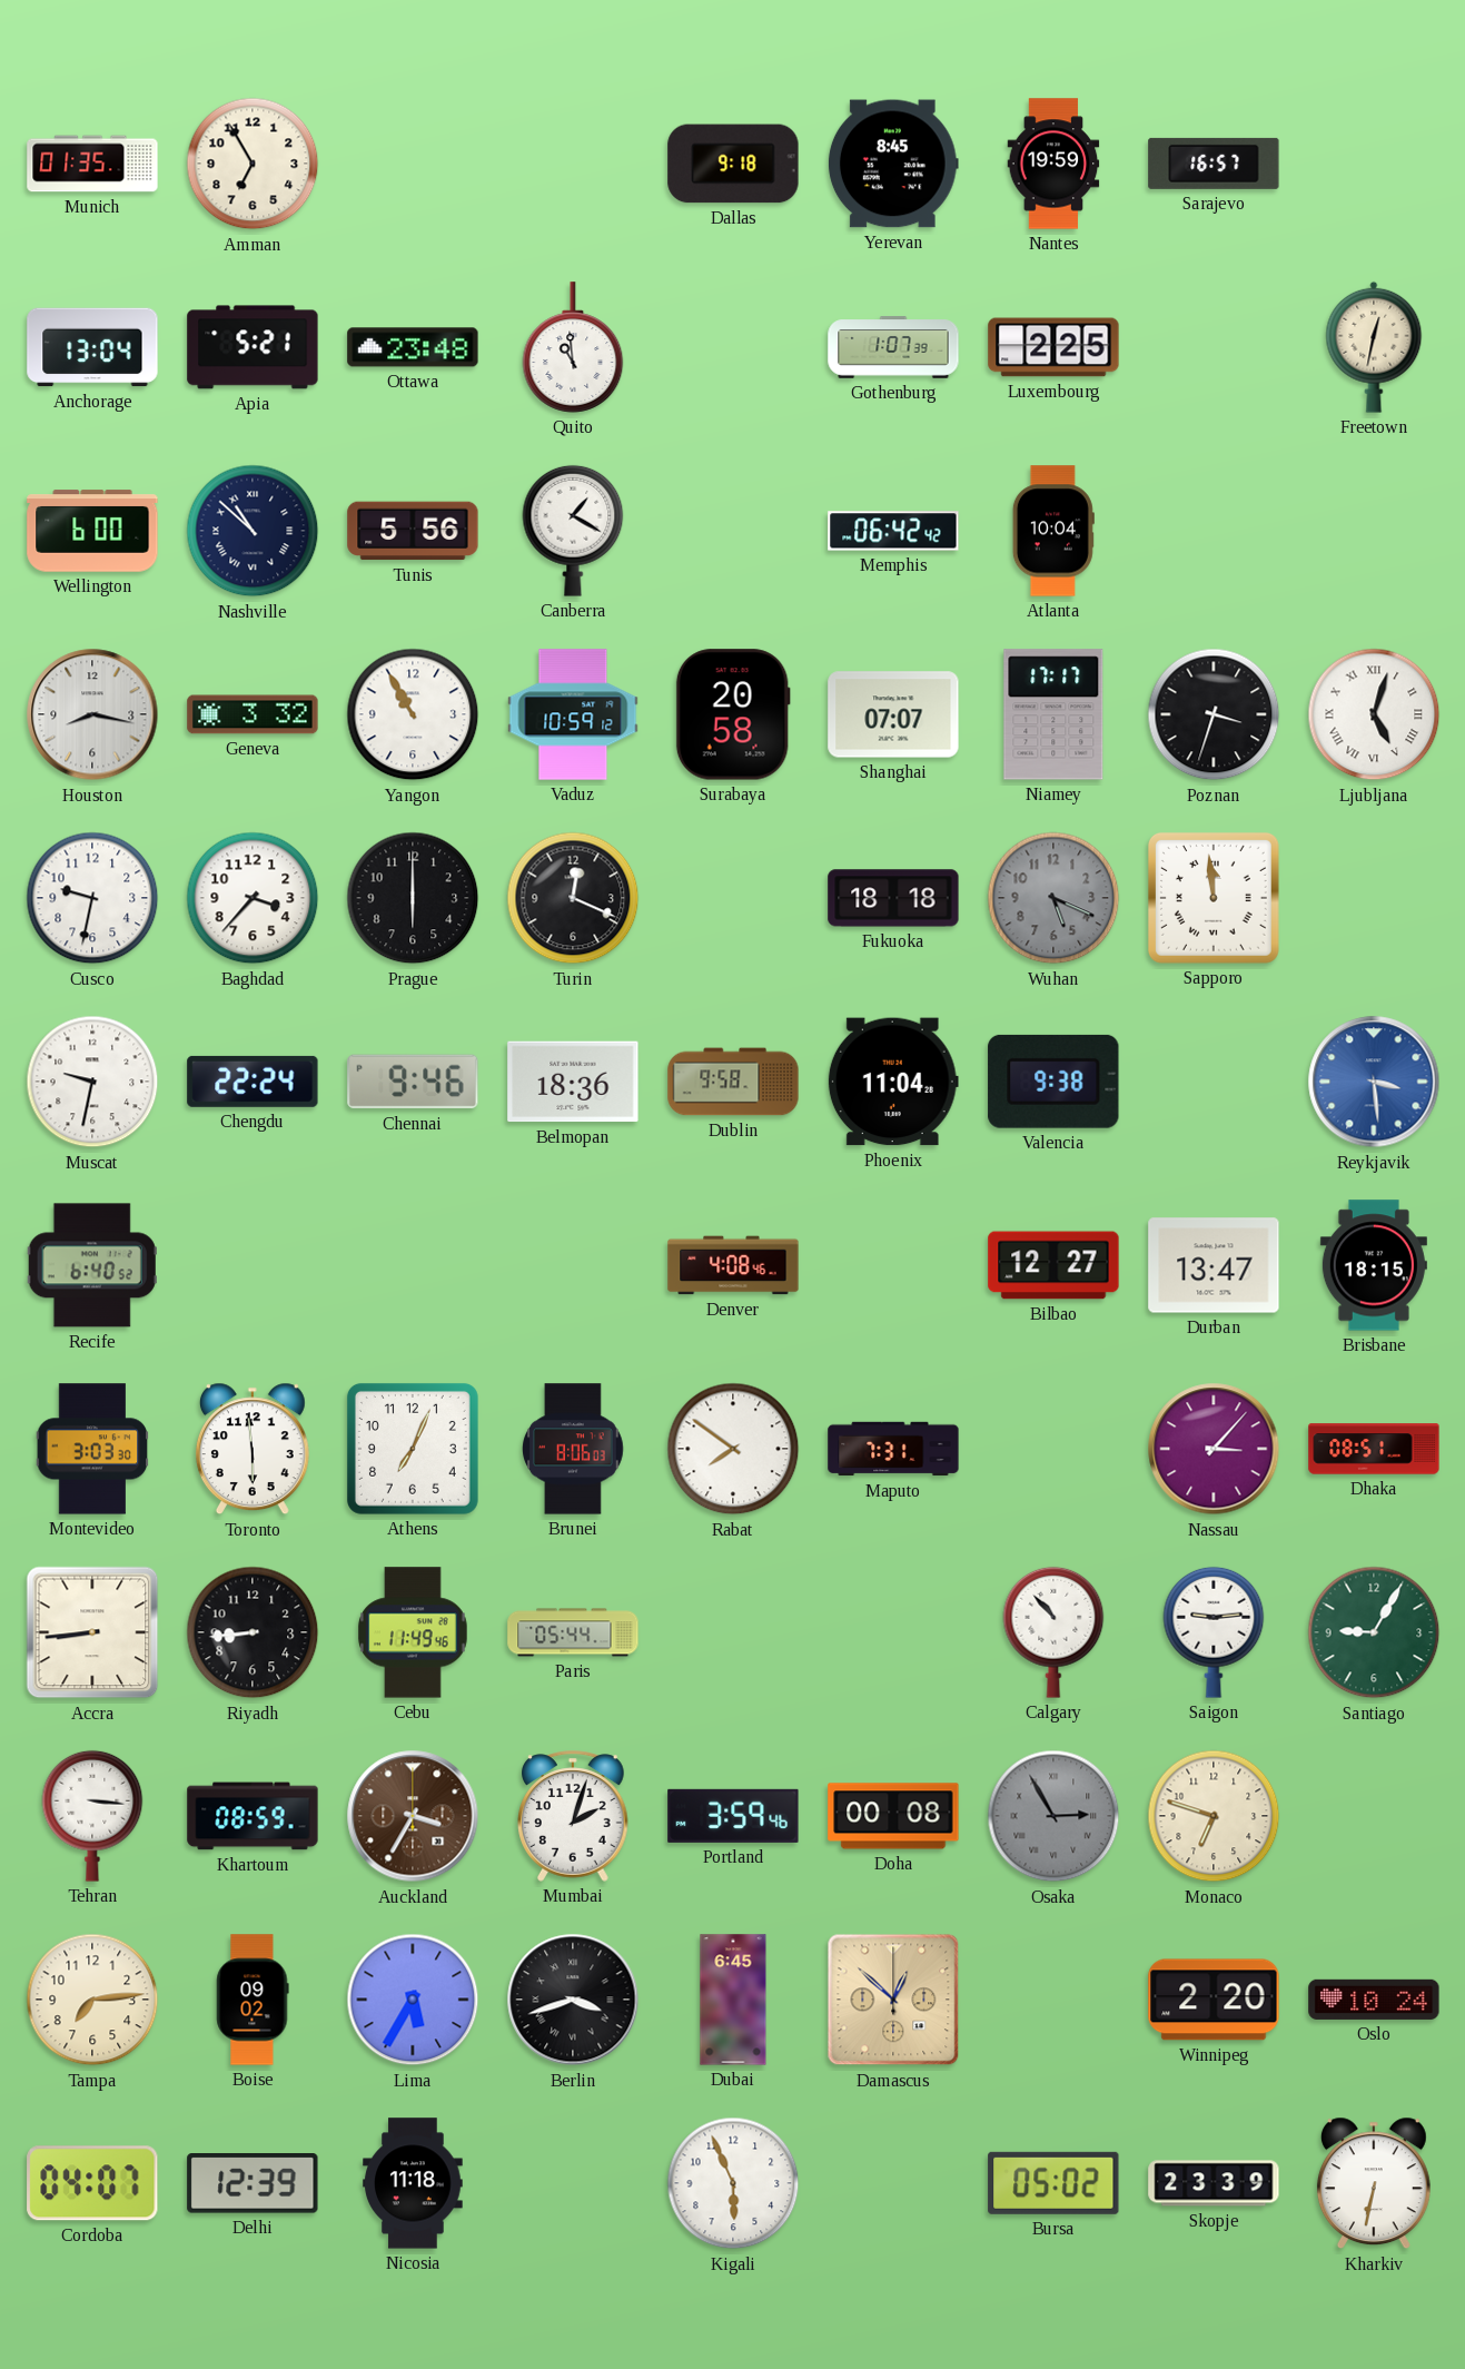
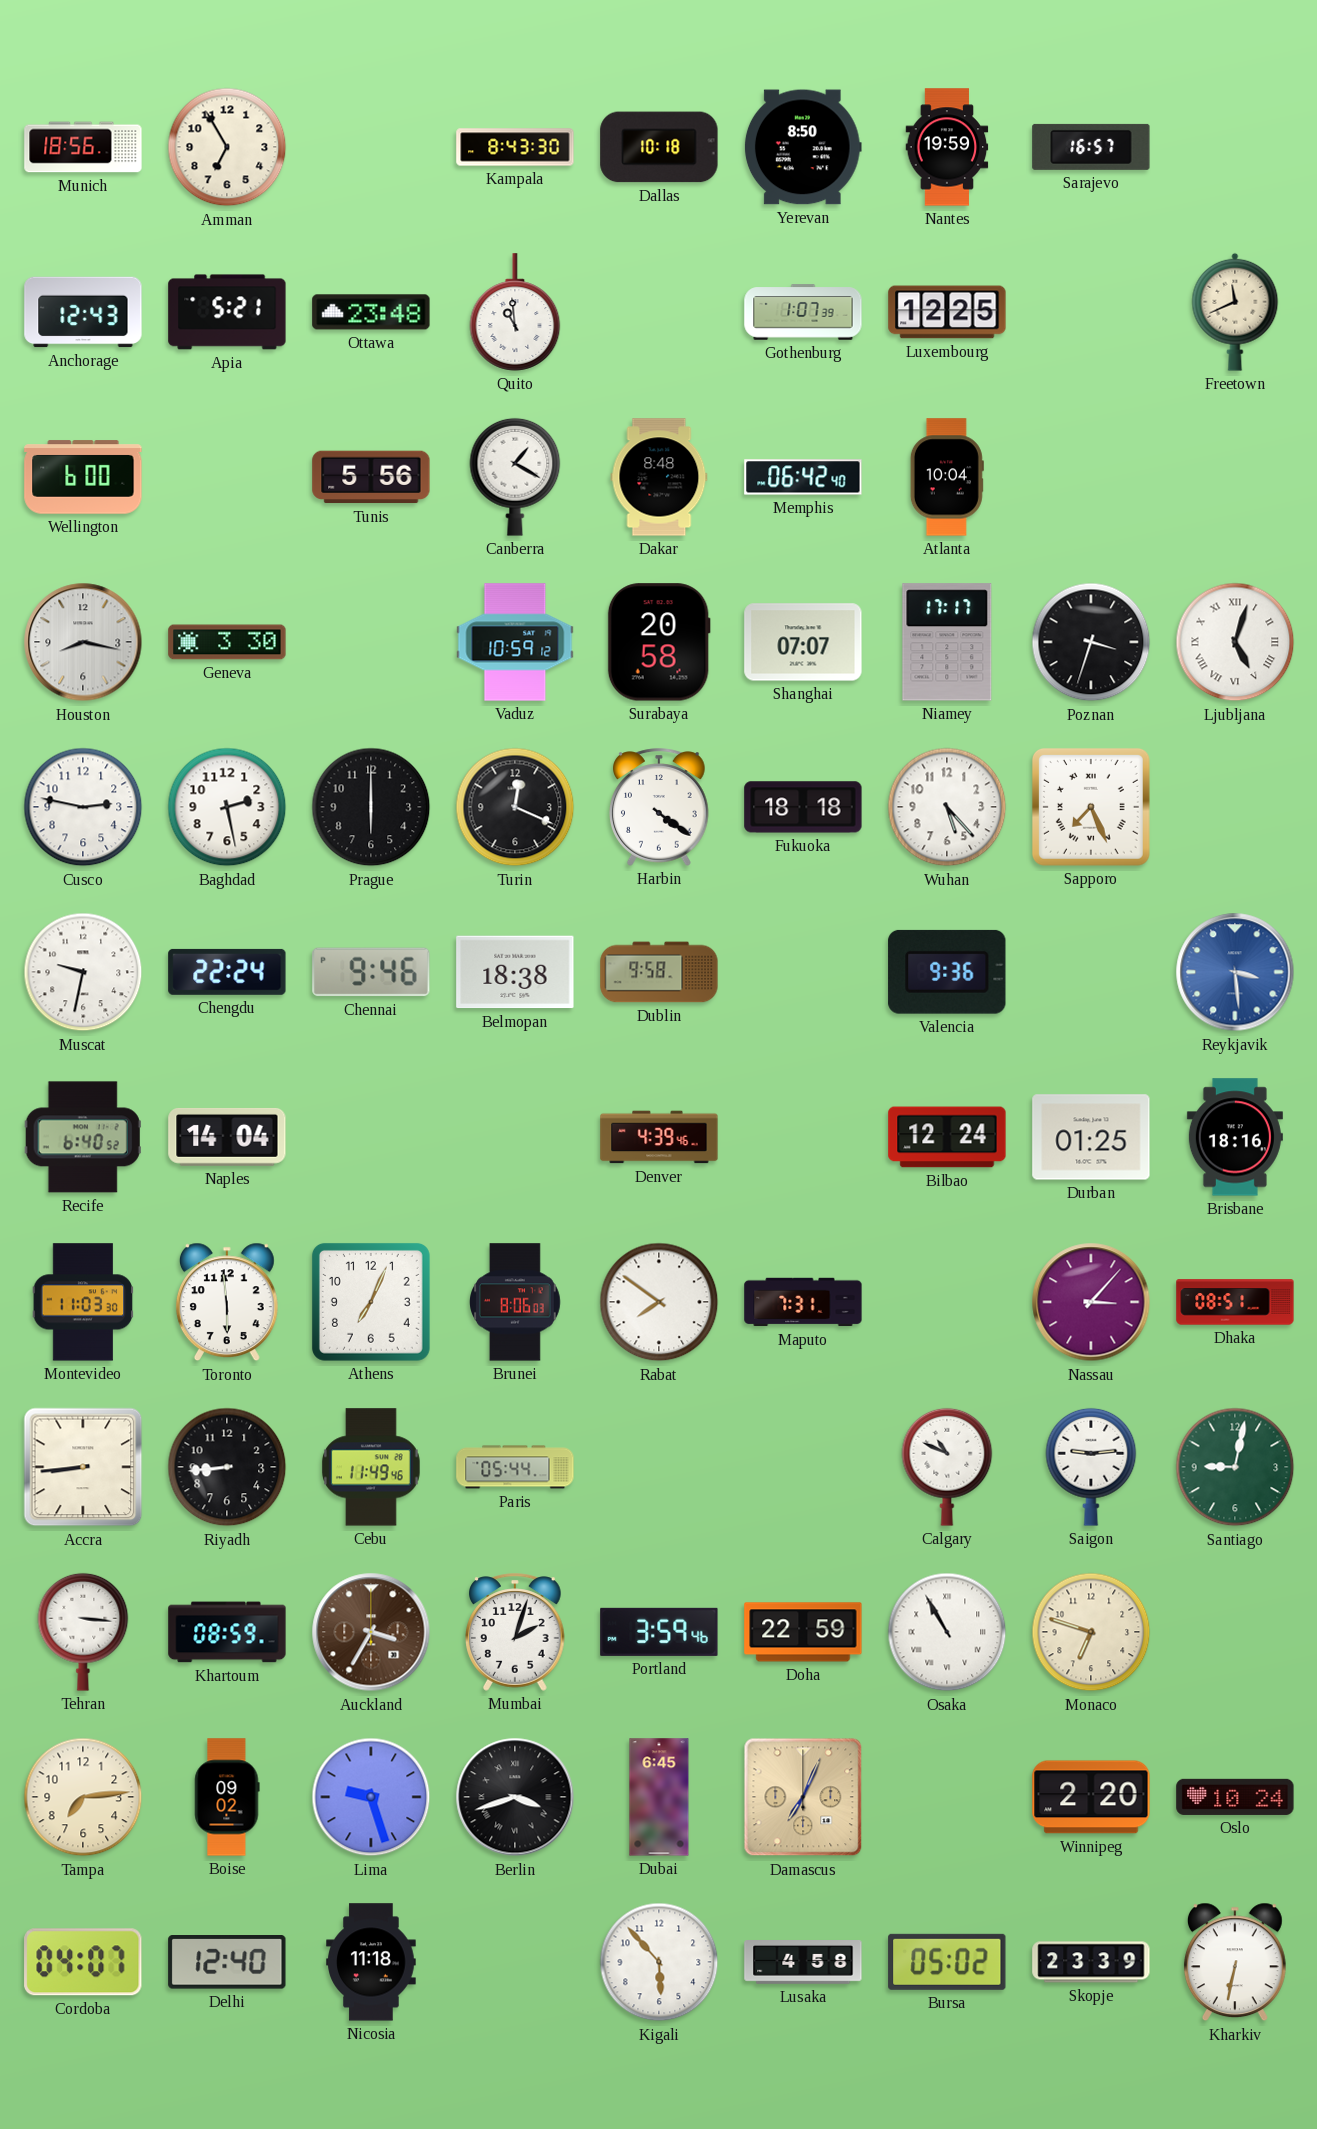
Munich: 01:35 -> 18:56
Kampala: none -> 8:43
Dallas: 9:18 -> 10:18
Yerevan: 8:45 -> 8:50
Anchorage: 13:04 -> 12:43
Luxembourg: 2:25 -> 12:25
Freetown: 12:32 -> 11:41
Nashville: 10:52 -> none
Dakar: none -> 8:48
Memphis: 06:42:42 -> 06:42:40
Geneva: 3:32 -> 3:30
Yangon: 10:55 -> none
Cusco: 9:32 -> 2:47
Baghdad: 3:37 -> 2:28
Harbin: none -> 4:21
Wuhan: 5:19 -> 5:23
Wuhan dial: grey -> white
Sapporo: 11:59 -> 7:26
Belmopan: 18:36 -> 18:38
Phoenix: 11:04 -> none
Valencia: 9:38 -> 9:36
Naples: none -> 14:04
Denver: 4:08 -> 4:39
Bilbao: 12:27 -> 12:24
Durban: 13:47 -> 01:25
Brisbane: 18:15 -> 18:16
Montevideo: 3:03 -> 11:03
Calgary: 10:53 -> 10:49
Santiago: 9:05 -> 9:02
Doha: 00:08 -> 22:59
Osaka: 2:55 -> 10:55
Osaka dial: grey -> white
Lima: 5:35 -> 9:27
Damascus: 12:52 -> 7:04
Delhi: 12:39 -> 12:40
Kigali: 5:56 -> 5:53
Lusaka: none -> 4:58
